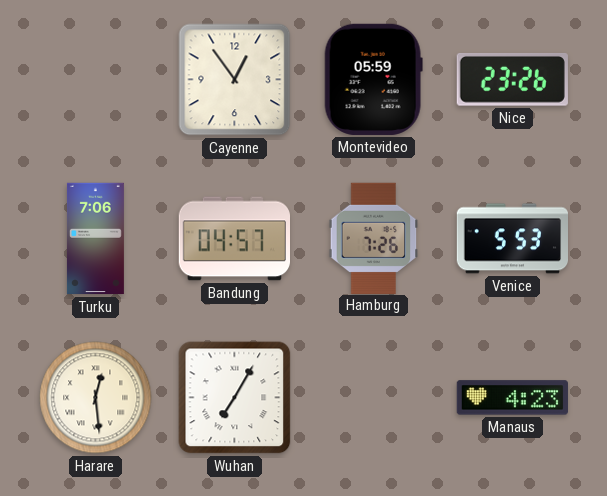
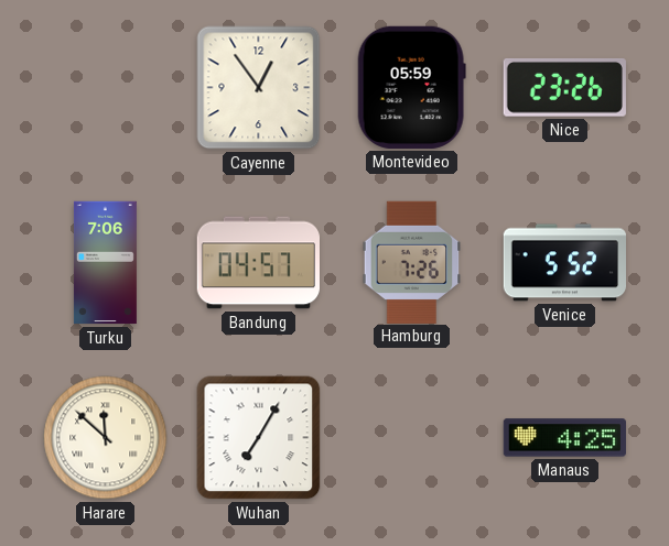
Venice: 5:53 -> 5:52
Harare: 12:29 -> 11:52
Manaus: 4:23 -> 4:25
